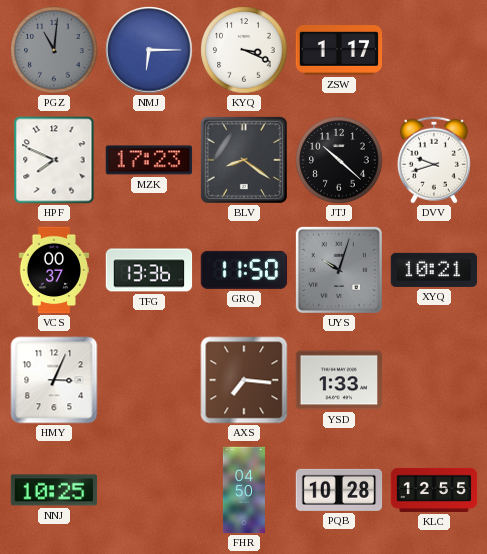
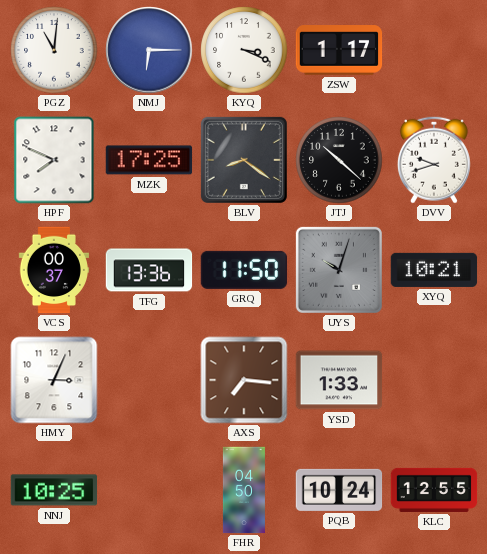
PGZ dial: grey -> white
MZK: 17:23 -> 17:25
PQB: 10:28 -> 10:24
